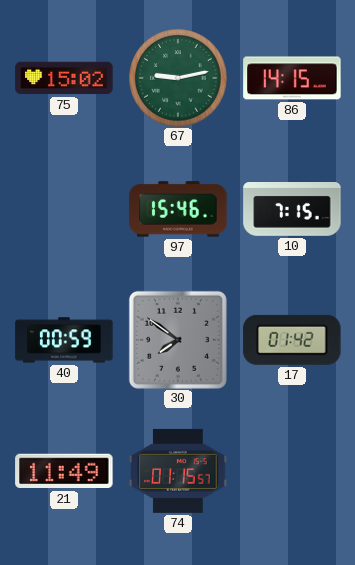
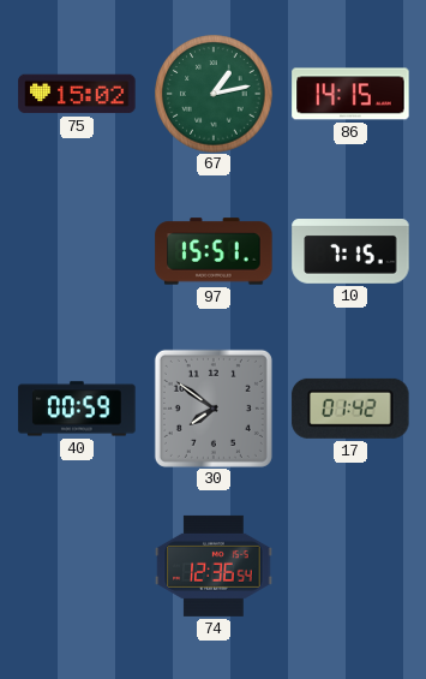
67: 9:13 -> 1:13
97: 15:46 -> 15:51
21: 11:49 -> none
74: 01:15 -> 12:36
